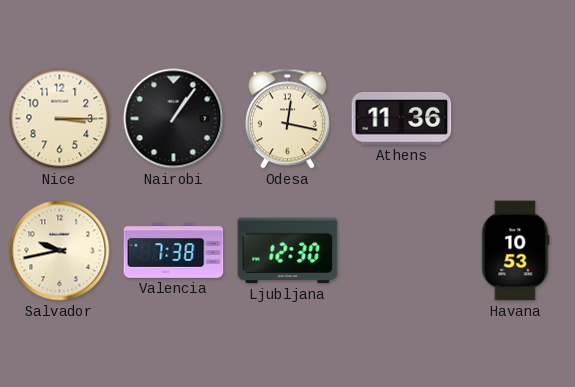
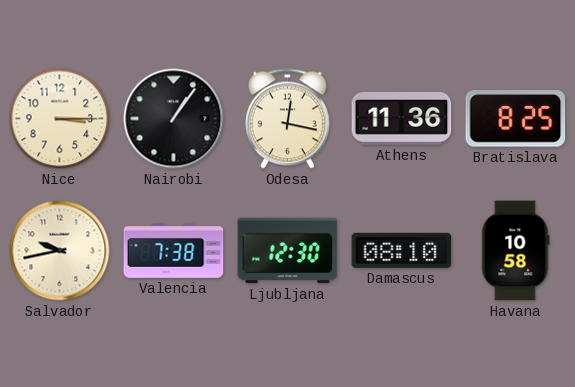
Bratislava: none -> 8:25
Damascus: none -> 08:10
Havana: 10:53 -> 10:58
